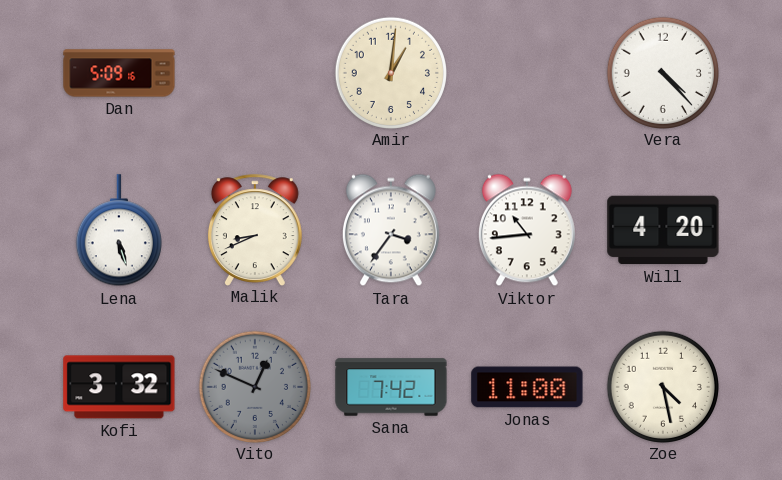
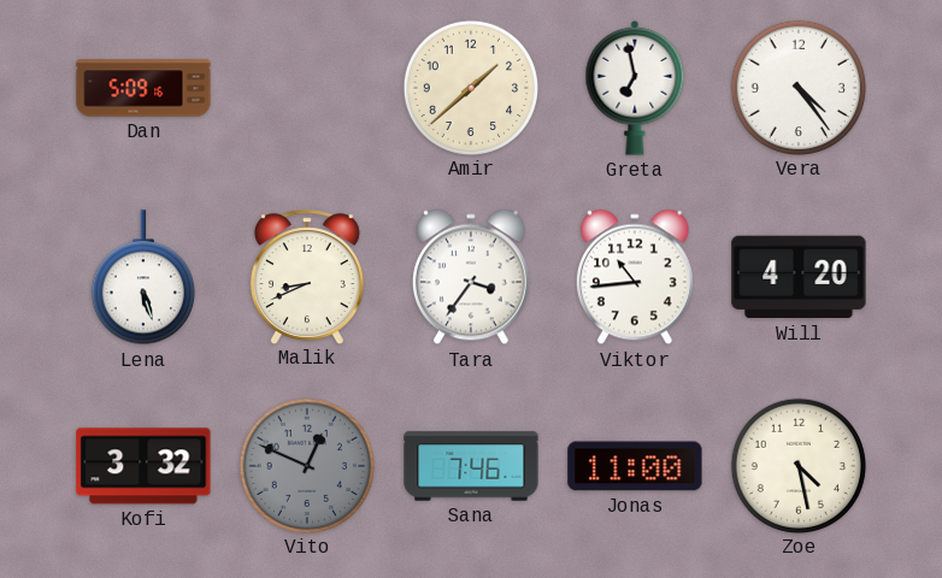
Amir: 1:01 -> 1:38
Greta: none -> 6:58
Vera: 4:23 -> 4:24
Sana: 7:42 -> 7:46
